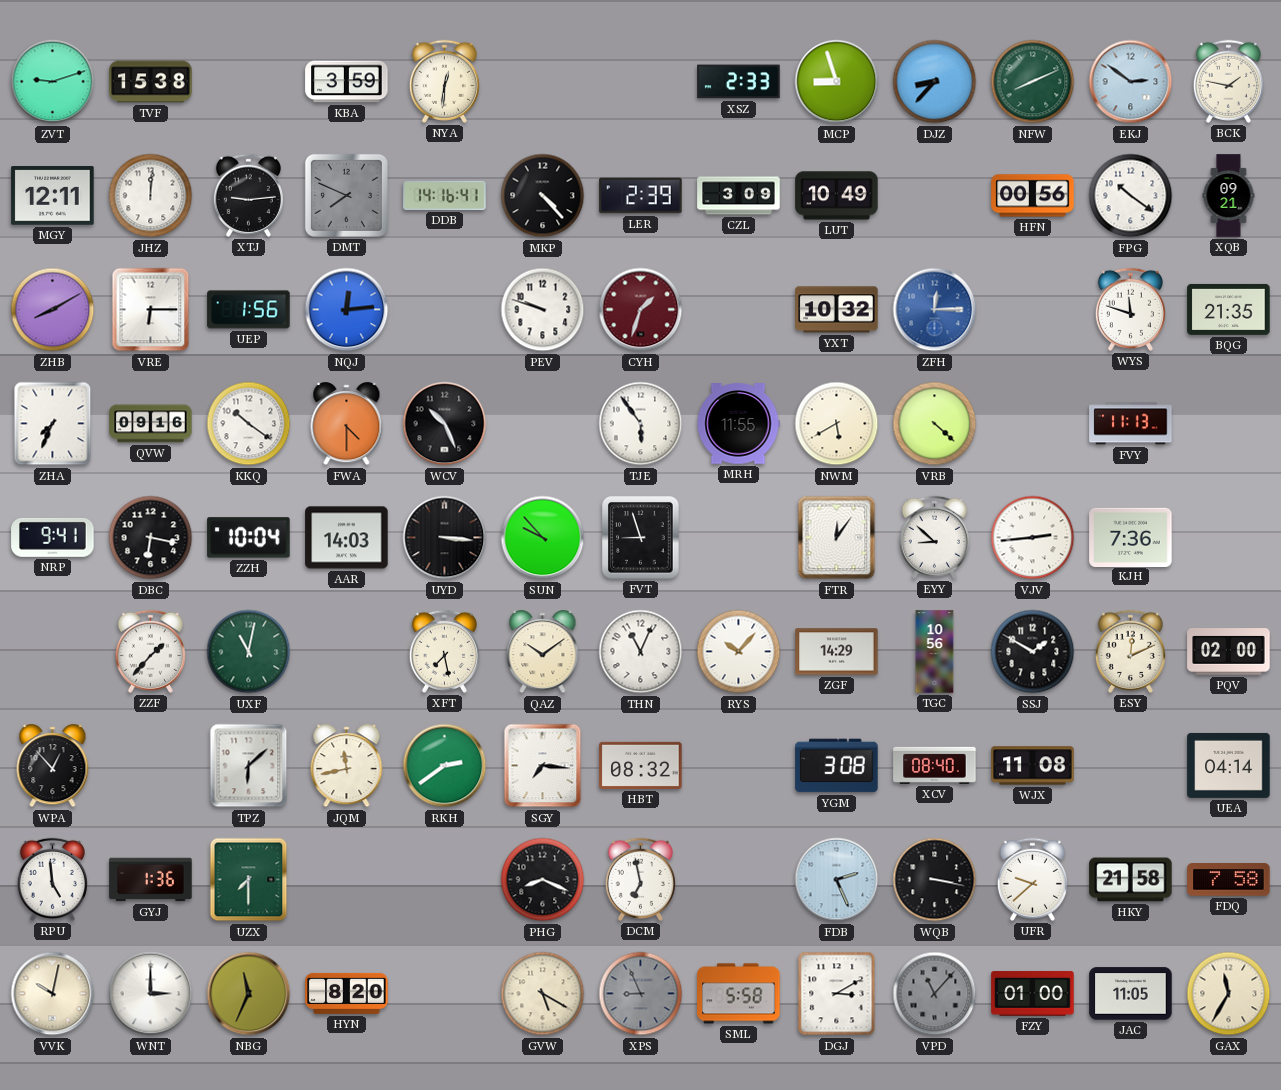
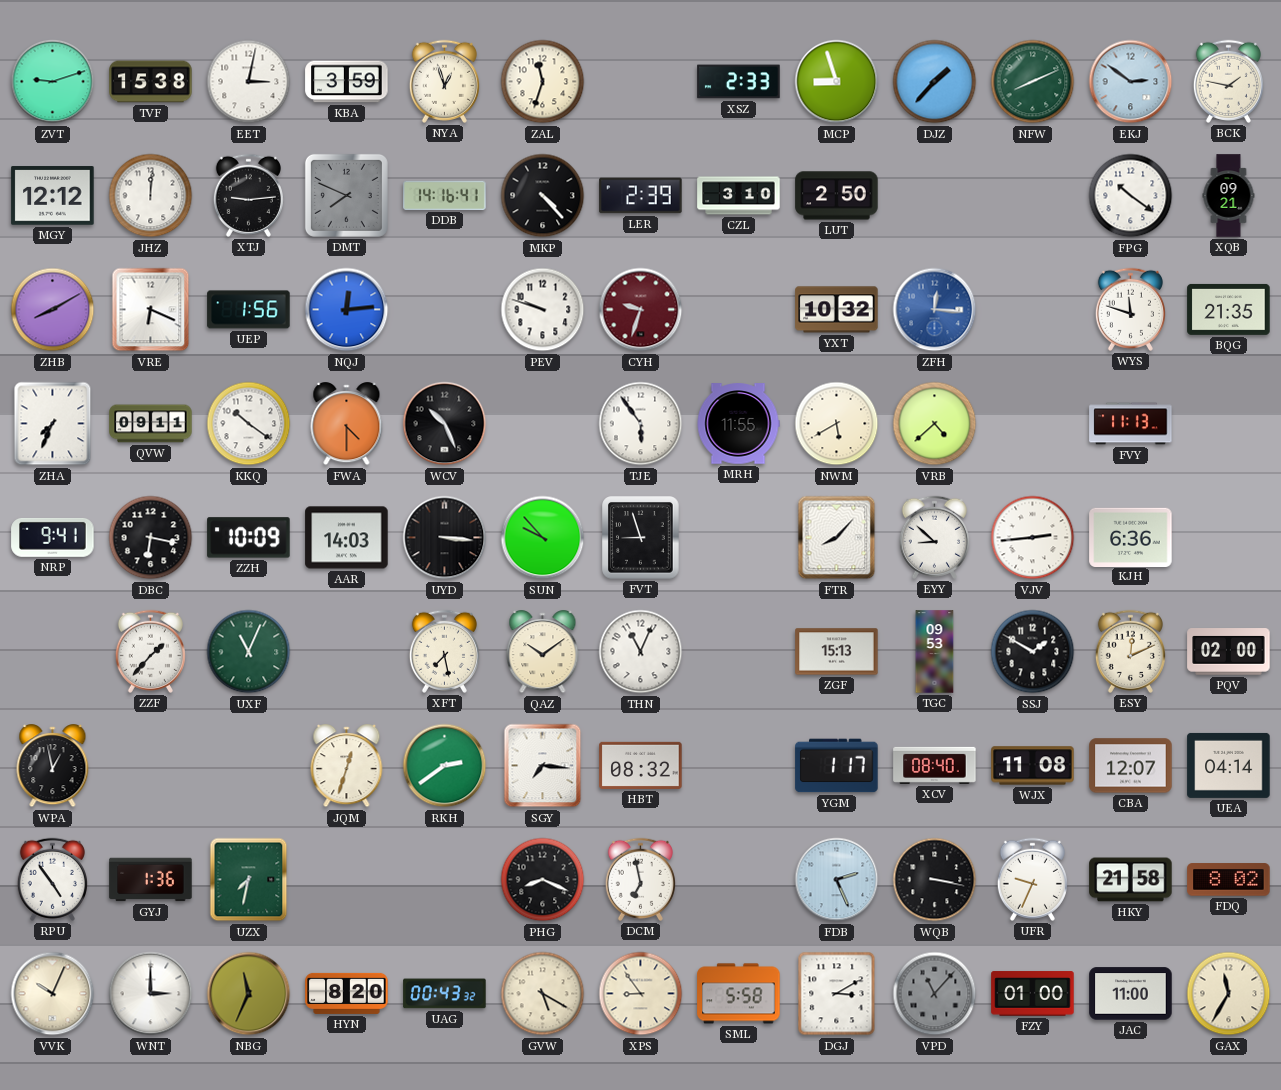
EET: none -> 3:02
NYA: 12:31 -> 12:57
ZAL: none -> 11:33
DJZ: 8:37 -> 1:37
MGY: 12:11 -> 12:12
CZL: 3:09 -> 3:10
LUT: 10:49 -> 2:50
HFN: 00:56 -> none
VRE: 6:15 -> 6:19
CYH: 1:33 -> 9:33
ZFH: 12:15 -> 12:16
QVW: 09:16 -> 09:11
VRB: 4:22 -> 4:38
ZZH: 10:04 -> 10:09
FTR: 12:06 -> 8:07
KJH: 7:36 -> 6:36
UXF: 11:02 -> 11:04
RYS: 10:07 -> none
ZGF: 14:29 -> 15:13
TGC: 10:56 -> 09:53
WPA: 12:53 -> 12:58
TPZ: 6:08 -> none
JQM: 11:43 -> 12:33
YGM: 3:08 -> 1:17
CBA: none -> 12:07
RPU: 4:59 -> 4:54
UZX: 7:30 -> 7:32
UFR: 9:38 -> 9:34
FDQ: 7:58 -> 8:02
VVK: 10:02 -> 10:04
UAG: none -> 00:43
XPS: 8:56 -> 8:54
XPS dial: grey -> cream
JAC: 11:05 -> 11:00
